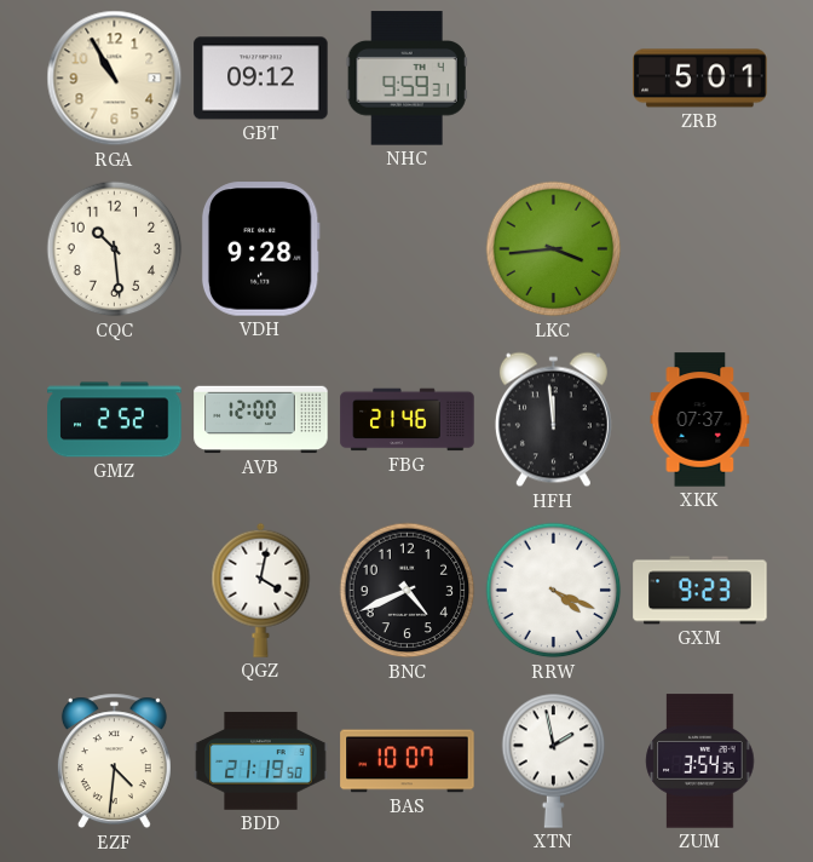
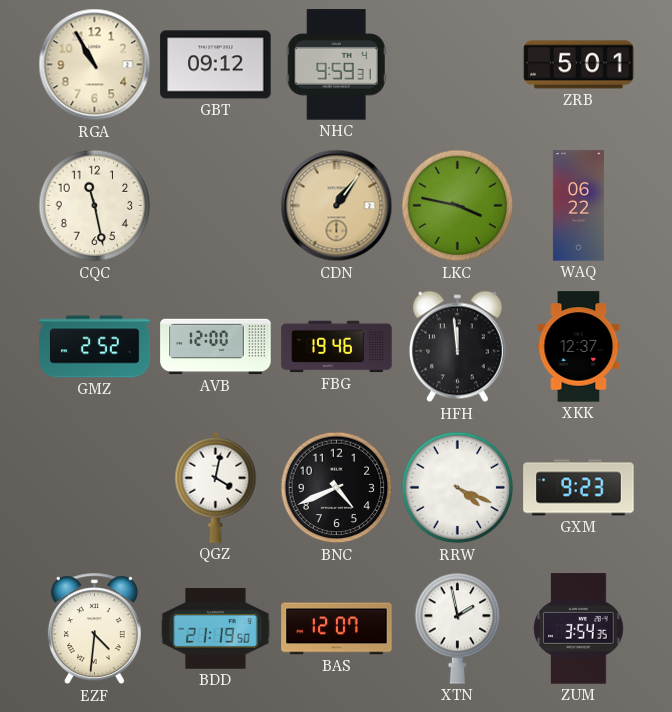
CQC: 10:29 -> 11:28
VDH: 9:28 -> none
CDN: none -> 1:06
LKC: 3:44 -> 3:47
WAQ: none -> 06:22
FBG: 21:46 -> 19:46
XKK: 07:37 -> 12:37
BAS: 10:07 -> 12:07
